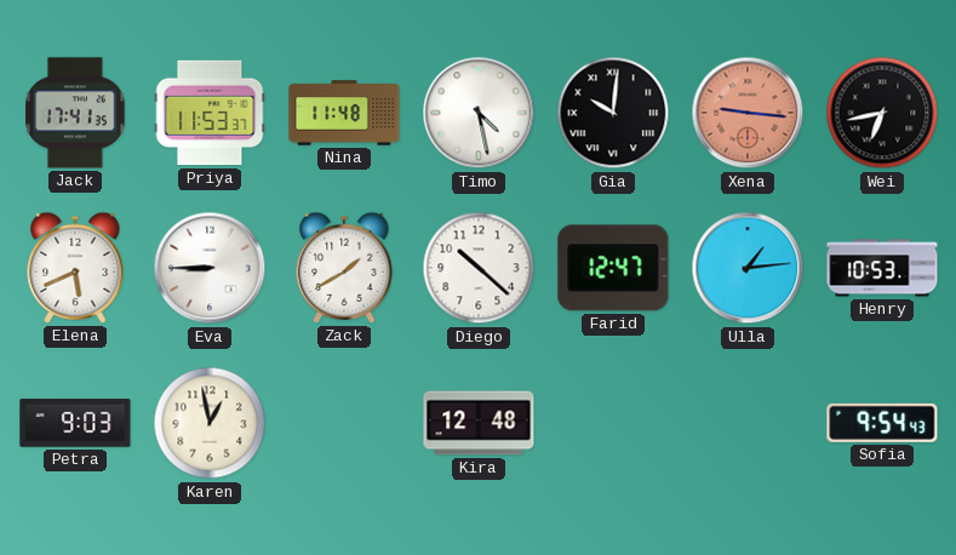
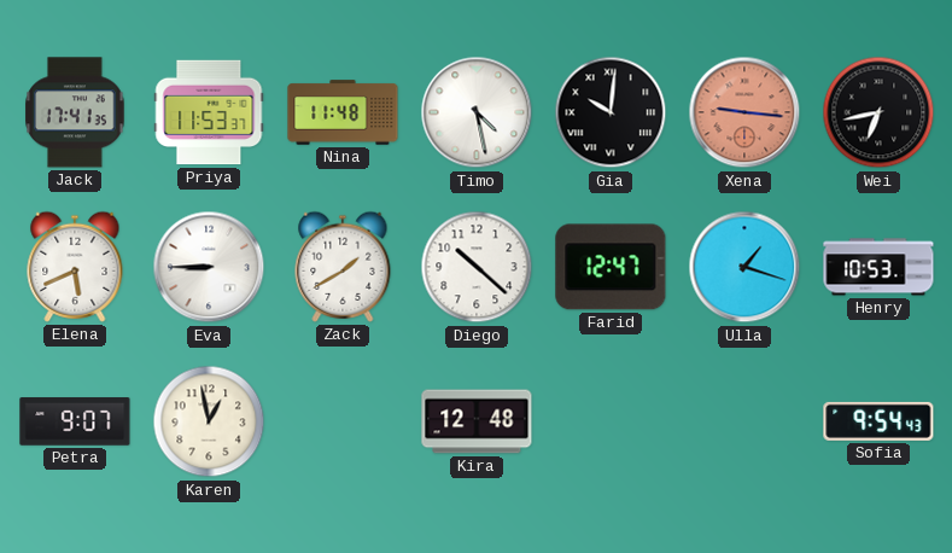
Ulla: 1:14 -> 1:18
Petra: 9:03 -> 9:07
